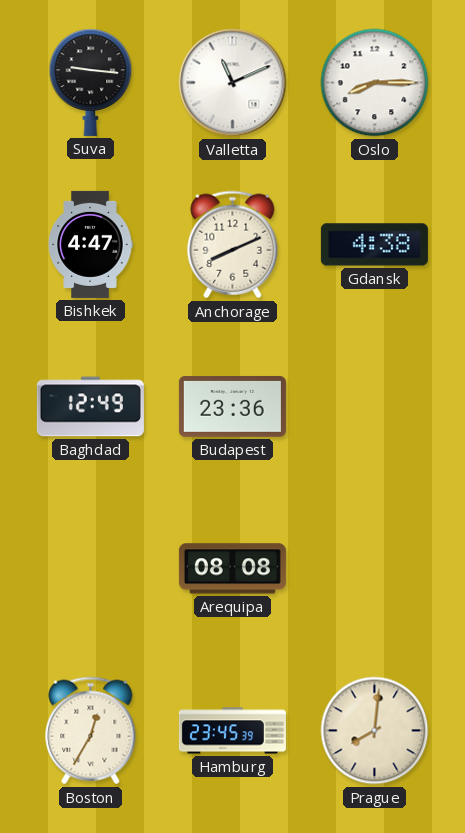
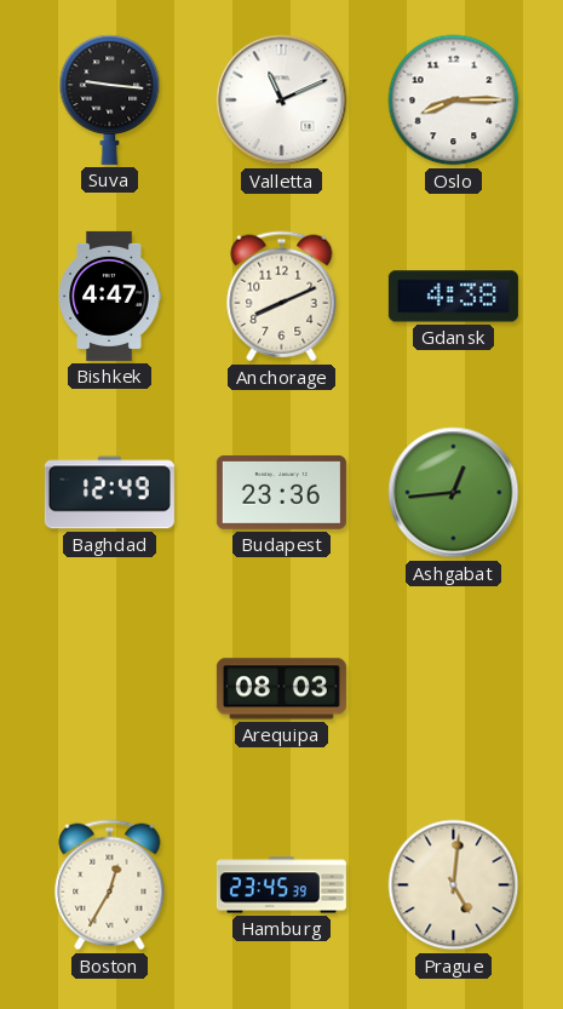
Ashgabat: none -> 12:44
Arequipa: 08:08 -> 08:03
Prague: 8:01 -> 5:01
